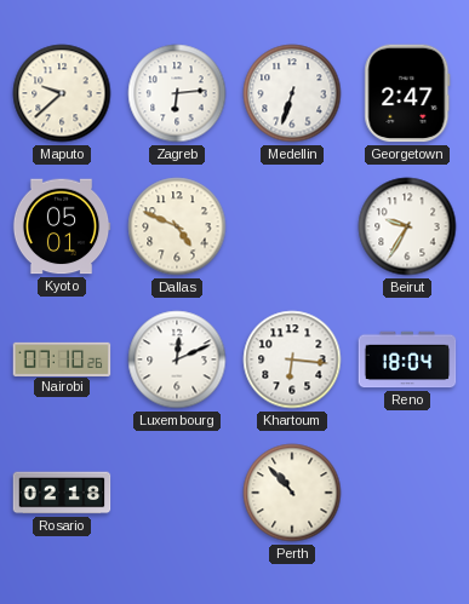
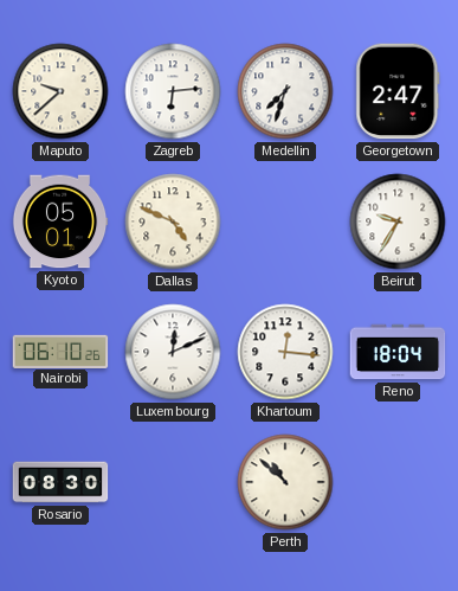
Medellin: 6:33 -> 7:33
Nairobi: 07:10 -> 06:10
Khartoum: 6:16 -> 12:16
Rosario: 02:18 -> 08:30
Perth: 10:53 -> 10:52
